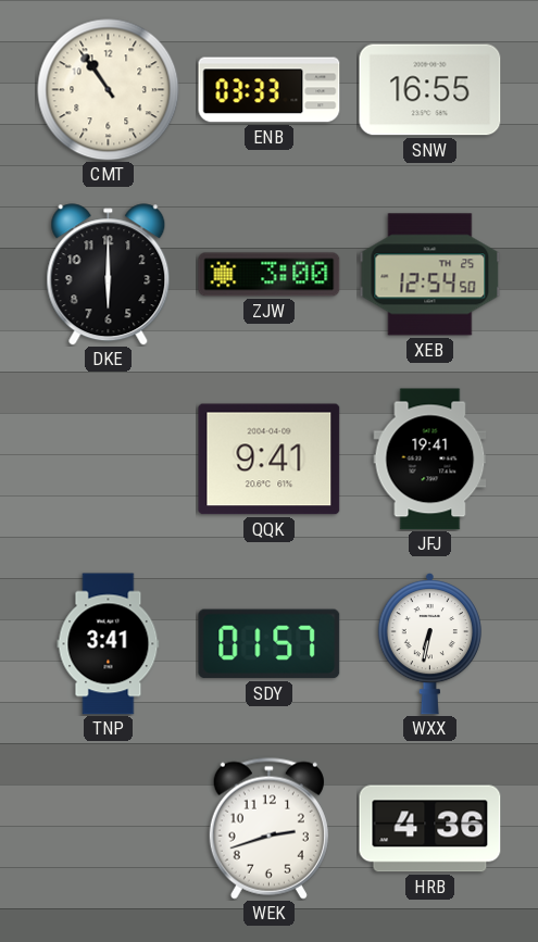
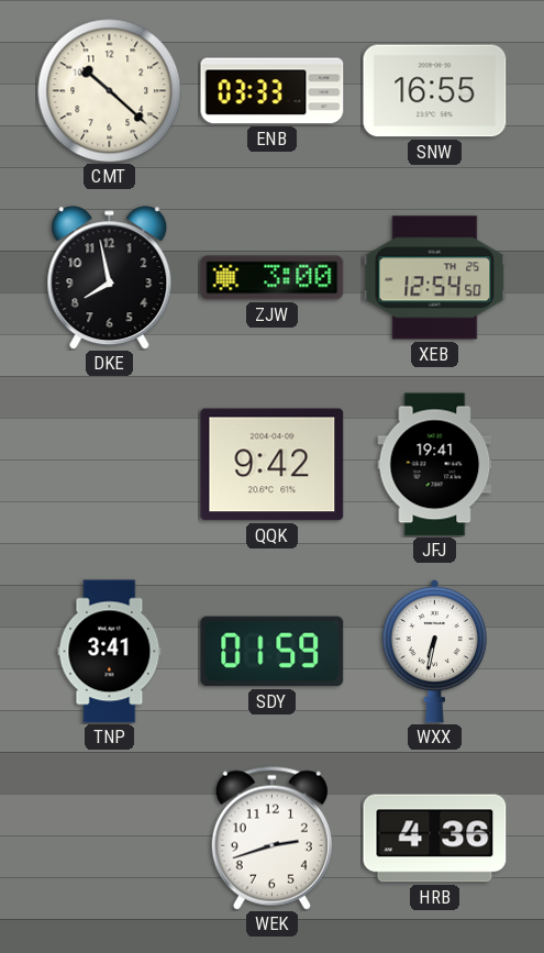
CMT: 10:54 -> 10:22
DKE: 6:00 -> 7:58
QQK: 9:41 -> 9:42
SDY: 01:57 -> 01:59
